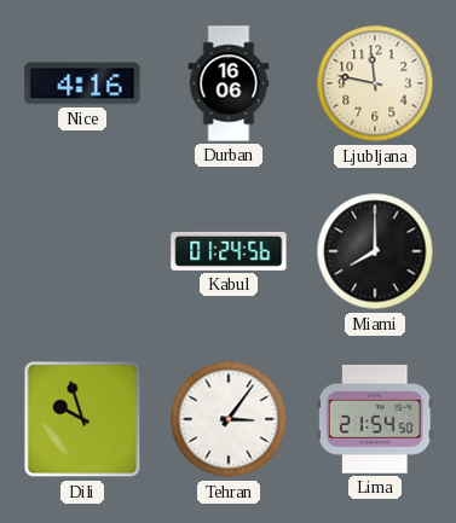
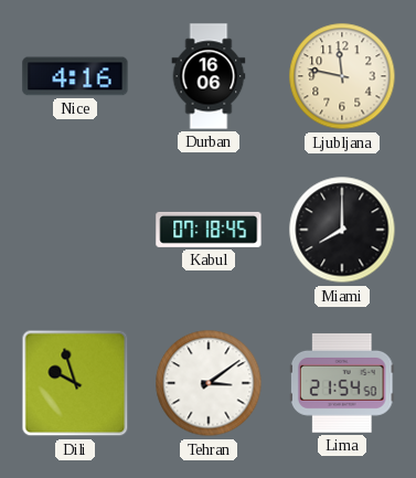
Kabul: 01:24 -> 07:18
Tehran: 3:06 -> 3:09
